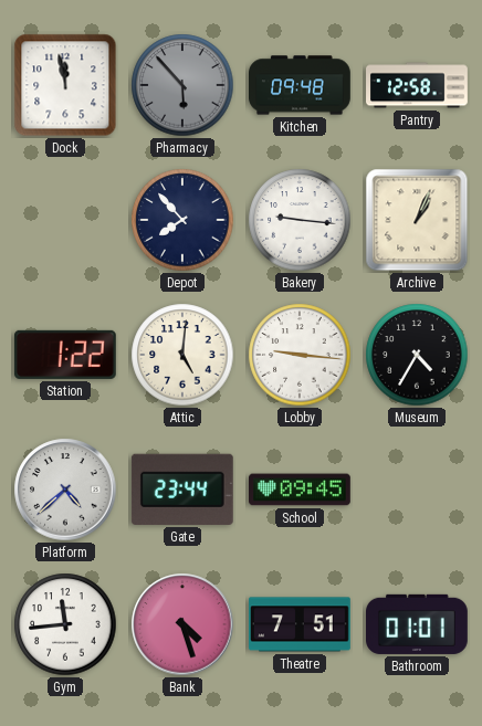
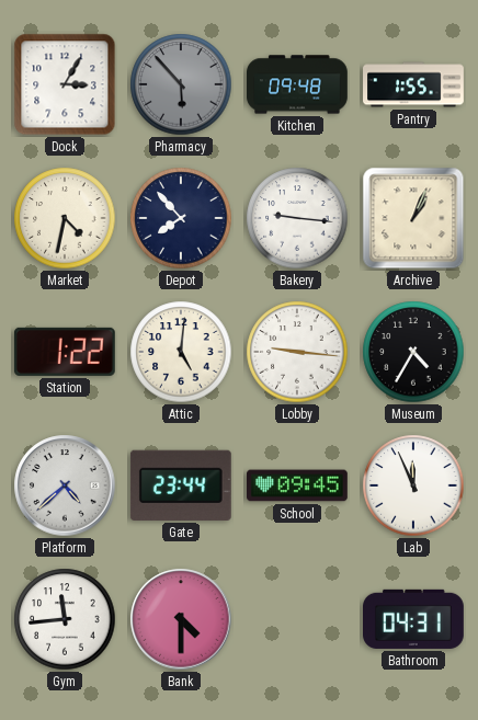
Dock: 11:58 -> 3:05
Pantry: 12:58 -> 1:55
Market: none -> 4:32
Lab: none -> 11:56
Bank: 4:27 -> 4:30
Theatre: 7:51 -> none
Bathroom: 01:01 -> 04:31
